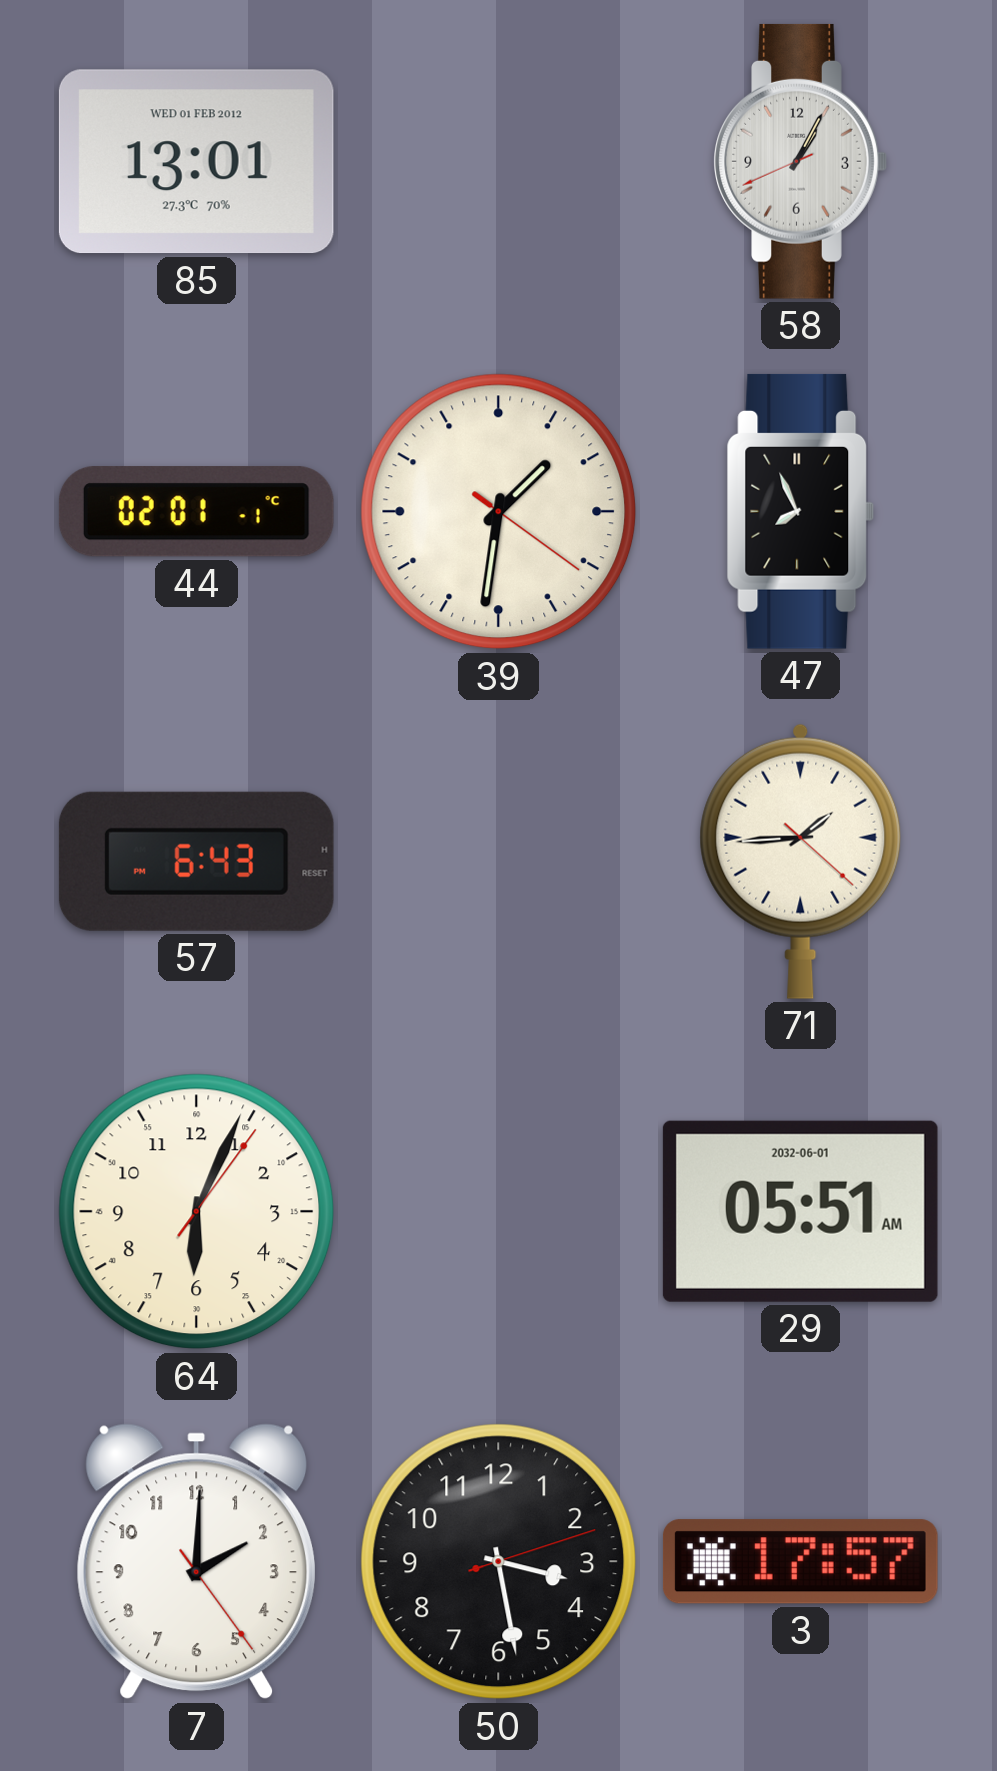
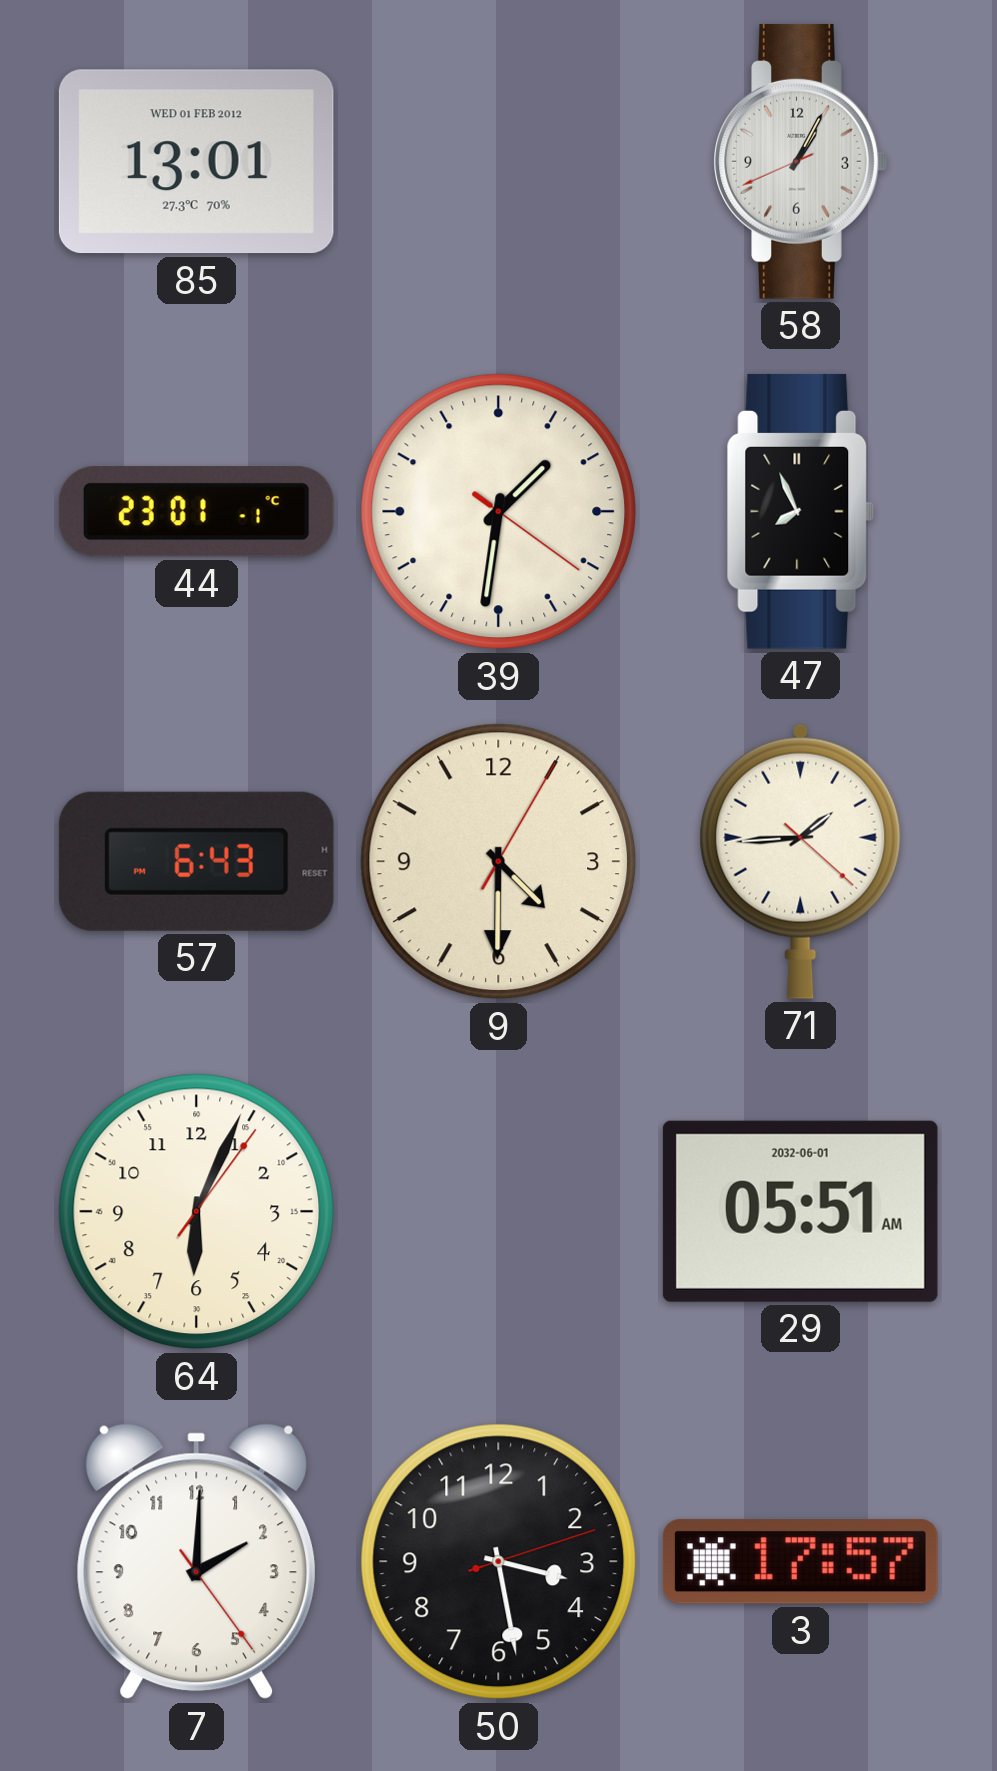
44: 02:01 -> 23:01
9: none -> 4:30
